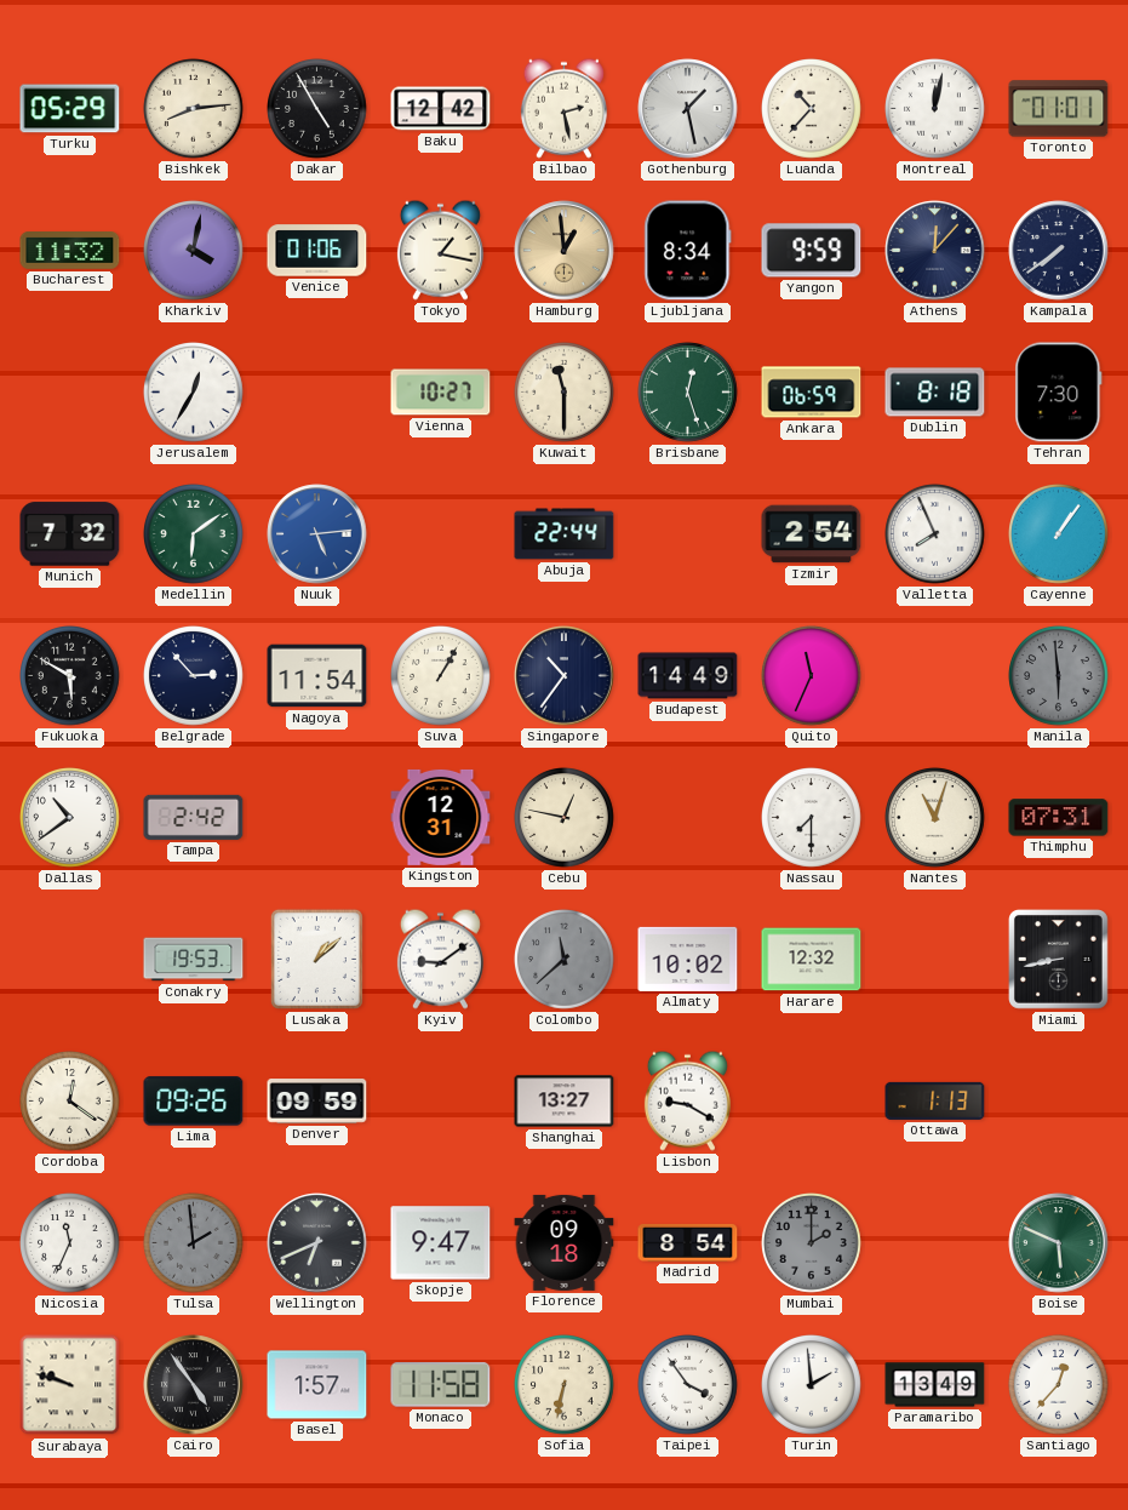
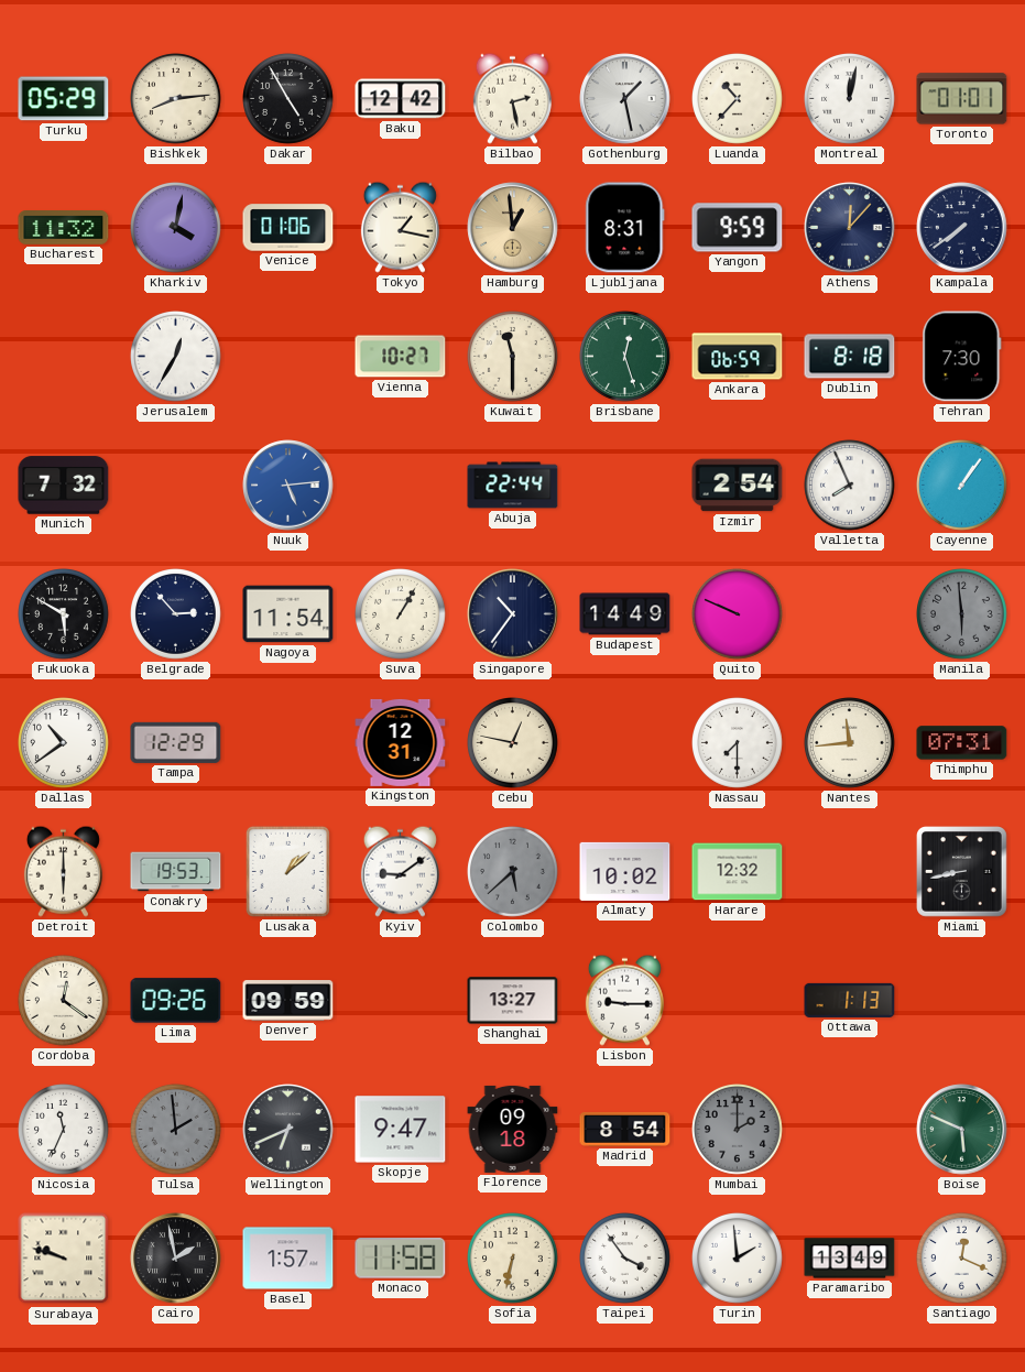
Ljubljana: 8:34 -> 8:31
Medellin: 6:09 -> none
Quito: 11:34 -> 9:49
Tampa: 2:42 -> 12:29
Nantes: 11:03 -> 11:44
Detroit: none -> 6:00
Colombo: 11:38 -> 5:38
Lisbon: 9:20 -> 9:15
Cairo: 4:54 -> 1:58
Santiago: 12:37 -> 12:19
